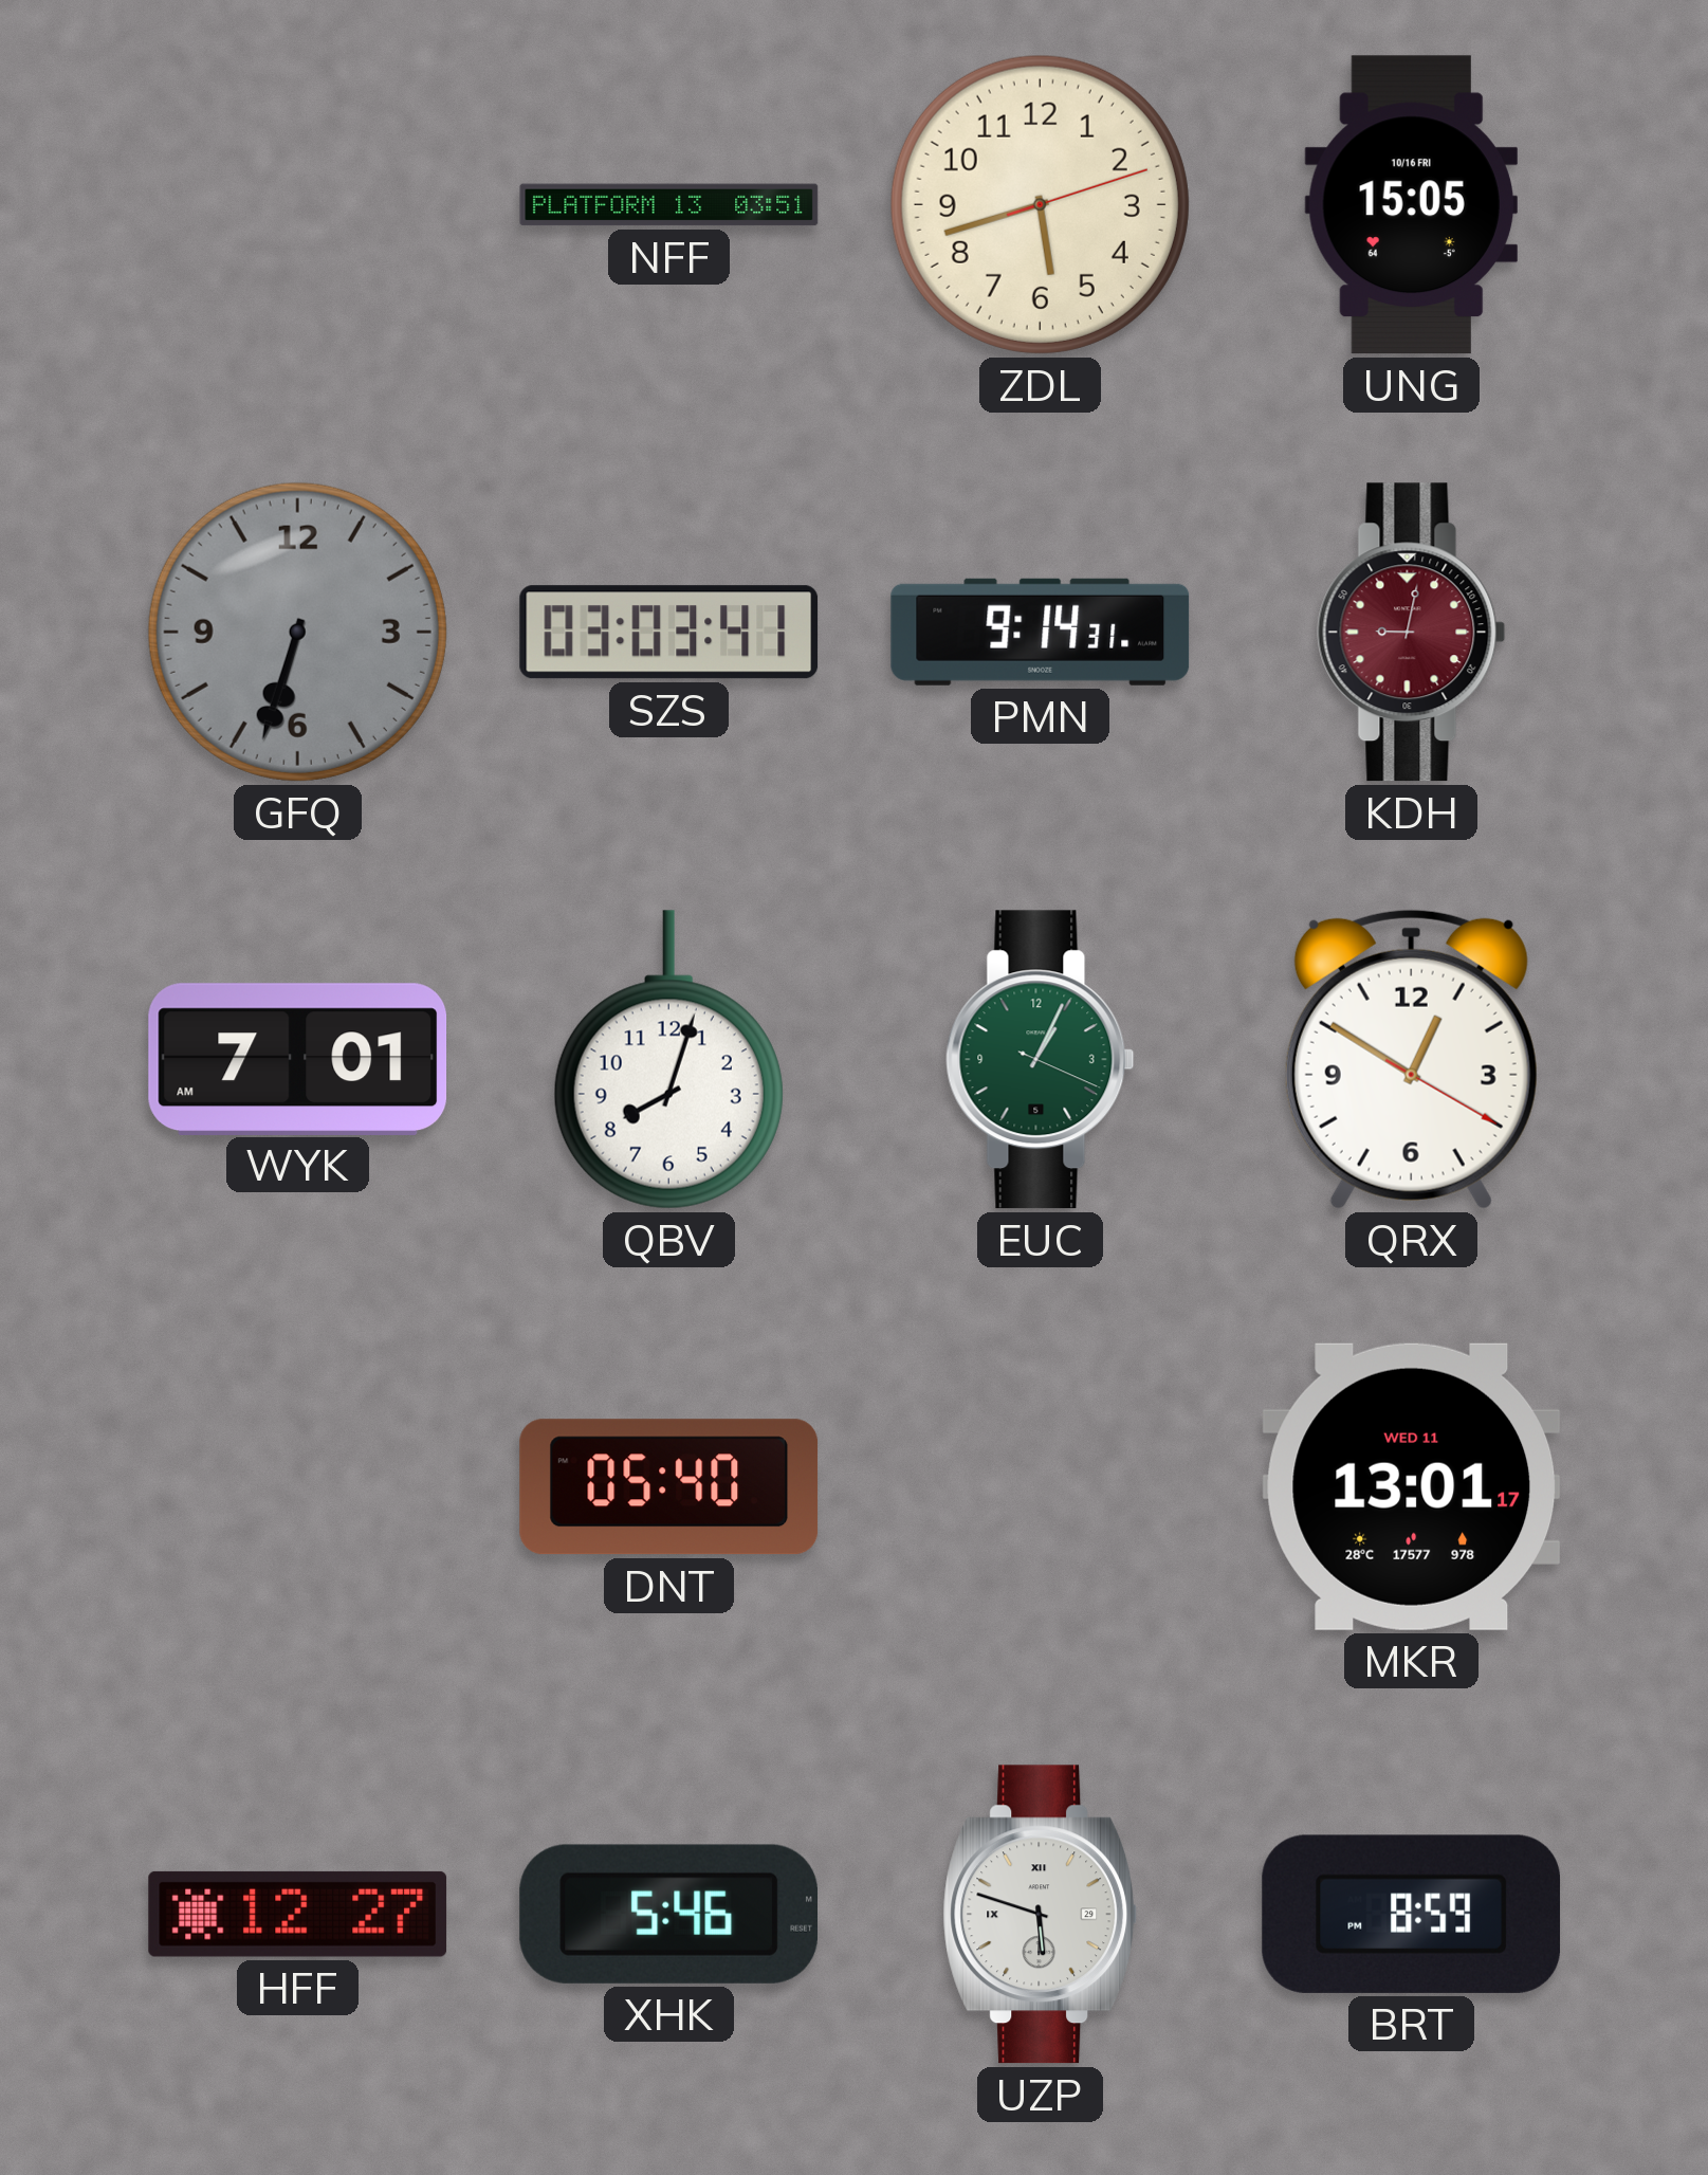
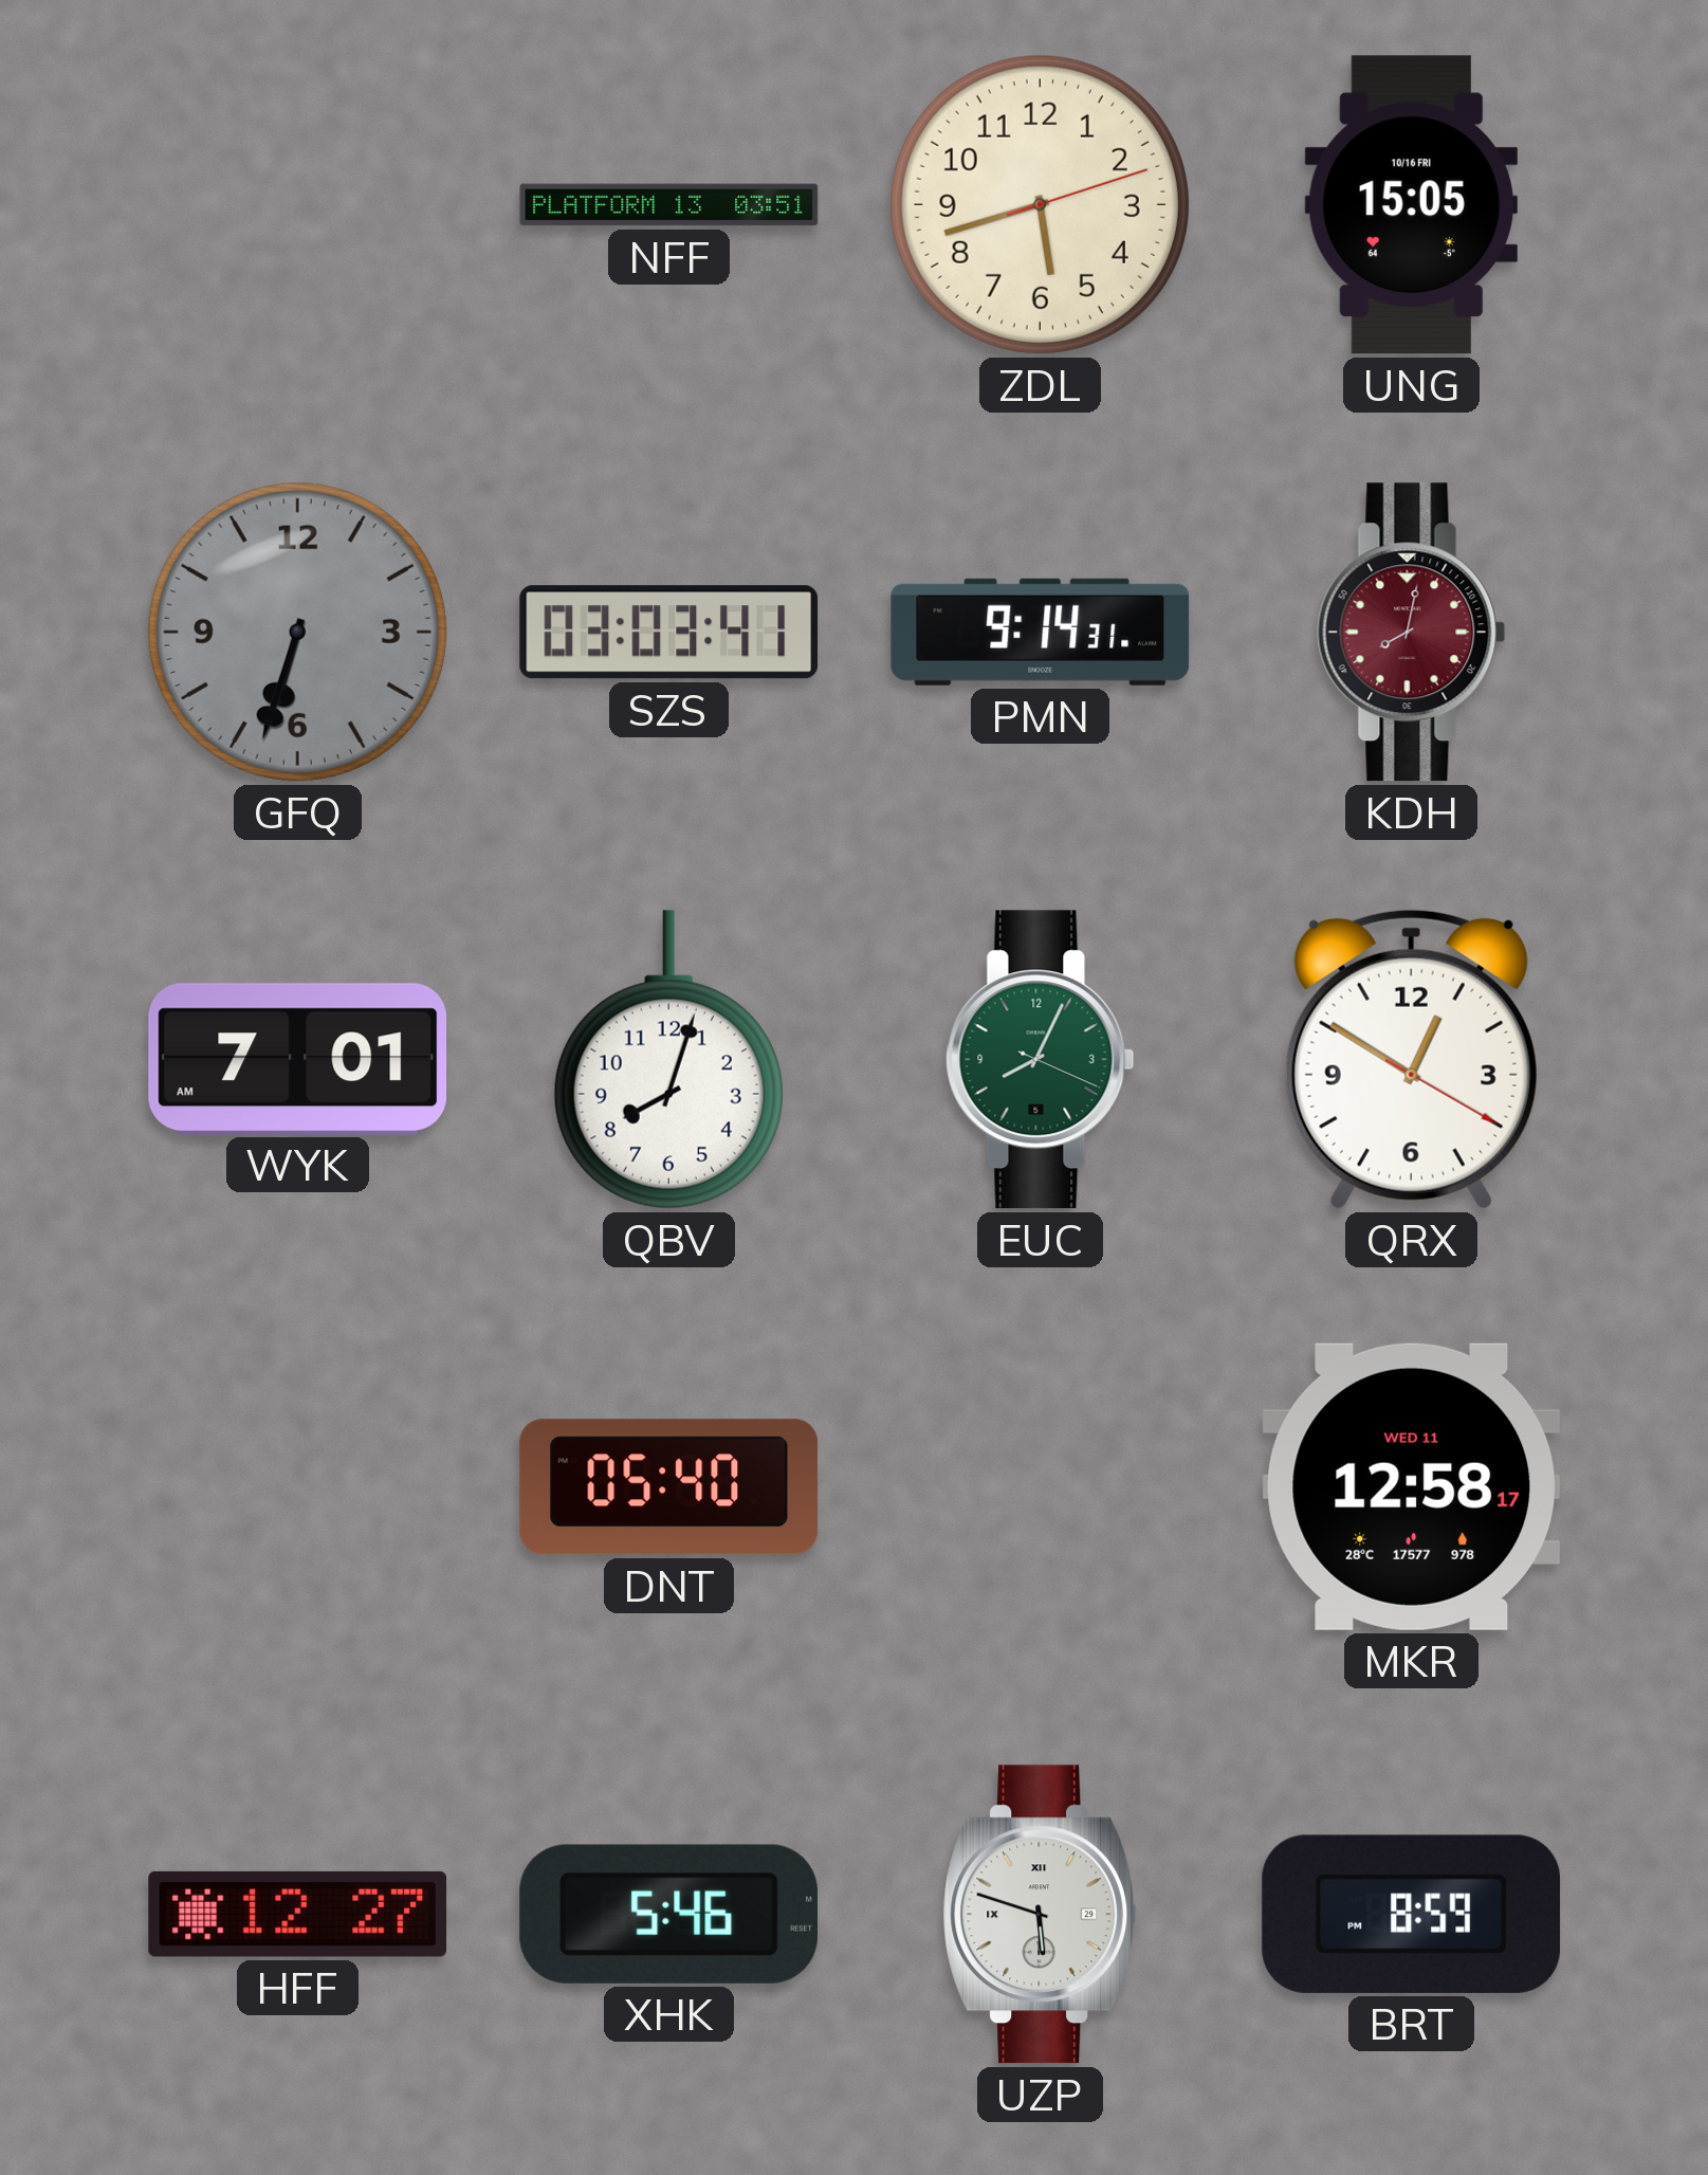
KDH: 9:02 -> 8:02
EUC: 1:04 -> 8:04
MKR: 13:01 -> 12:58
